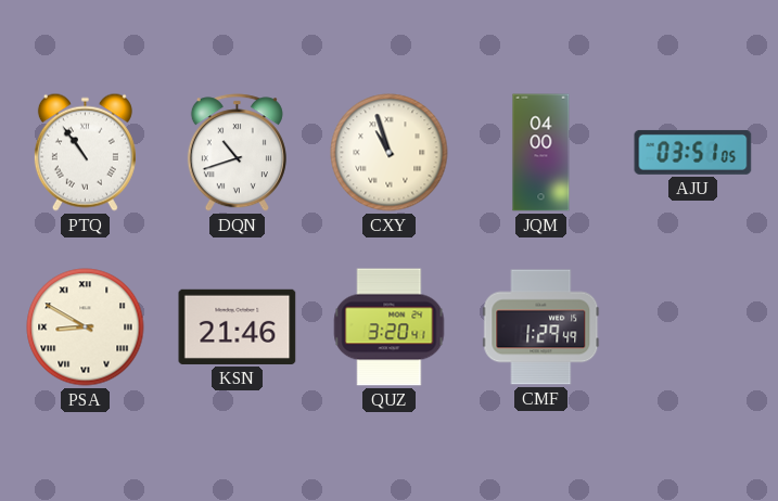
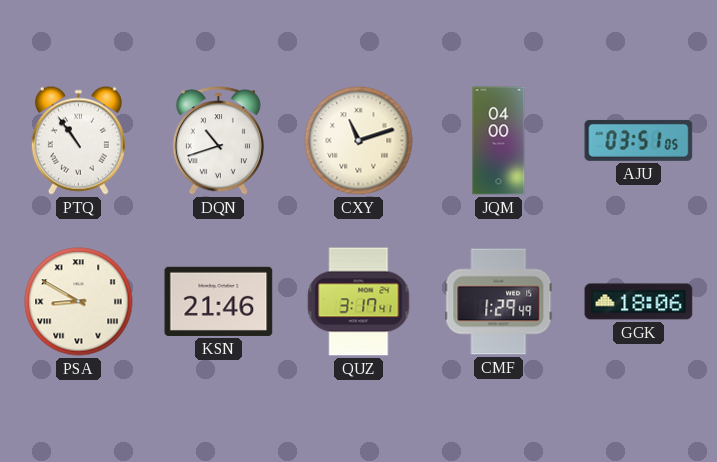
CXY: 10:57 -> 11:12
QUZ: 3:20 -> 3:17
GGK: none -> 18:06
